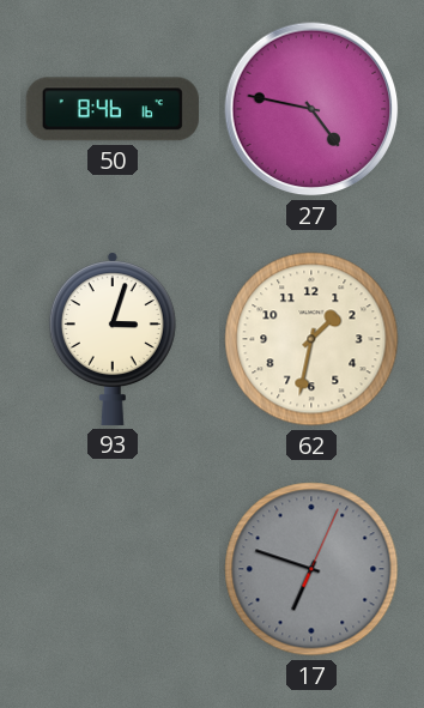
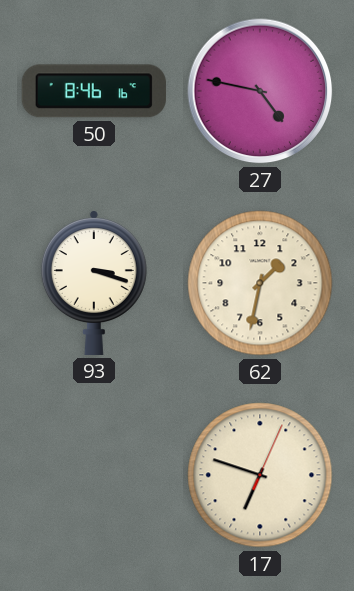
93: 3:03 -> 3:18
17 dial: grey -> cream
